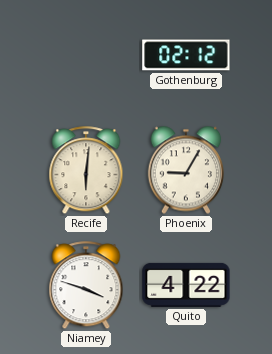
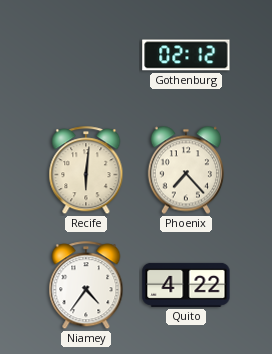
Phoenix: 9:05 -> 7:23
Niamey: 3:48 -> 4:36
